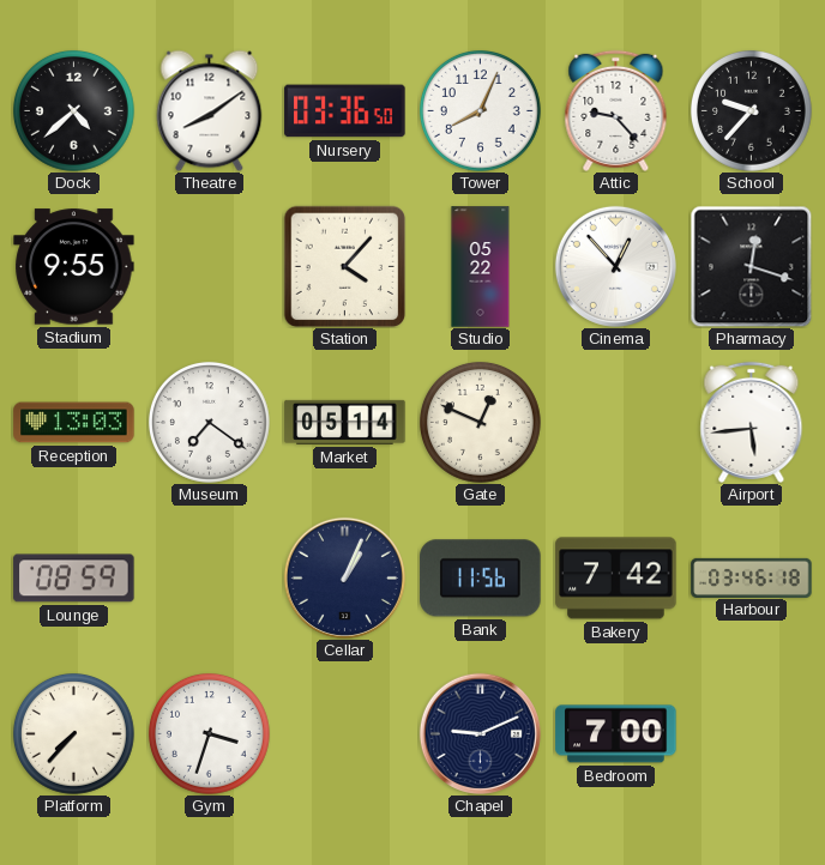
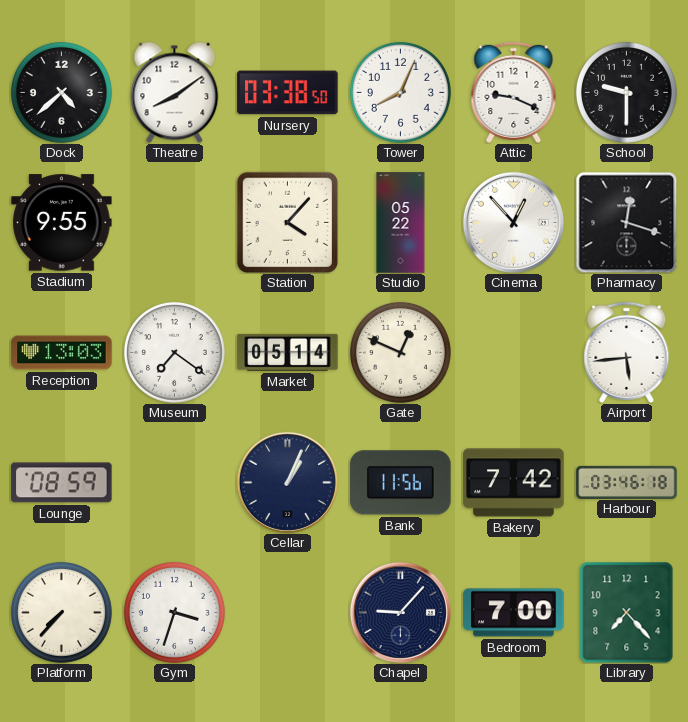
Nursery: 03:36 -> 03:38
Attic: 9:23 -> 9:19
School: 9:37 -> 9:30
Chapel: 9:11 -> 9:07
Library: none -> 7:23
